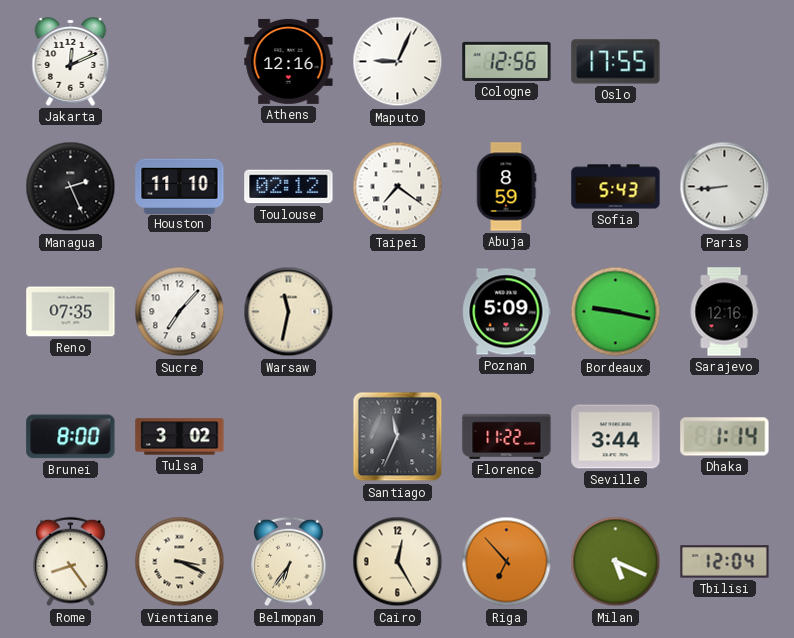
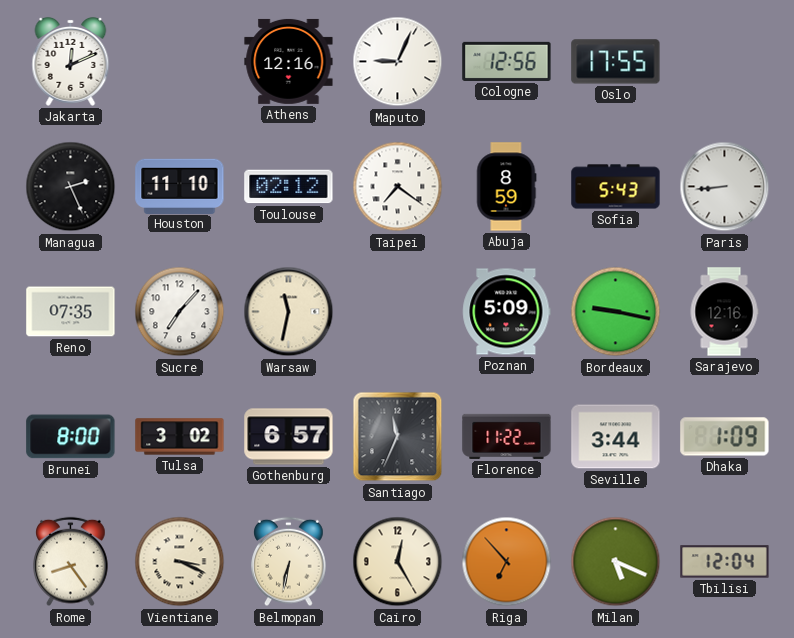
Gothenburg: none -> 6:57
Dhaka: 1:14 -> 1:09
Belmopan: 6:36 -> 6:32
